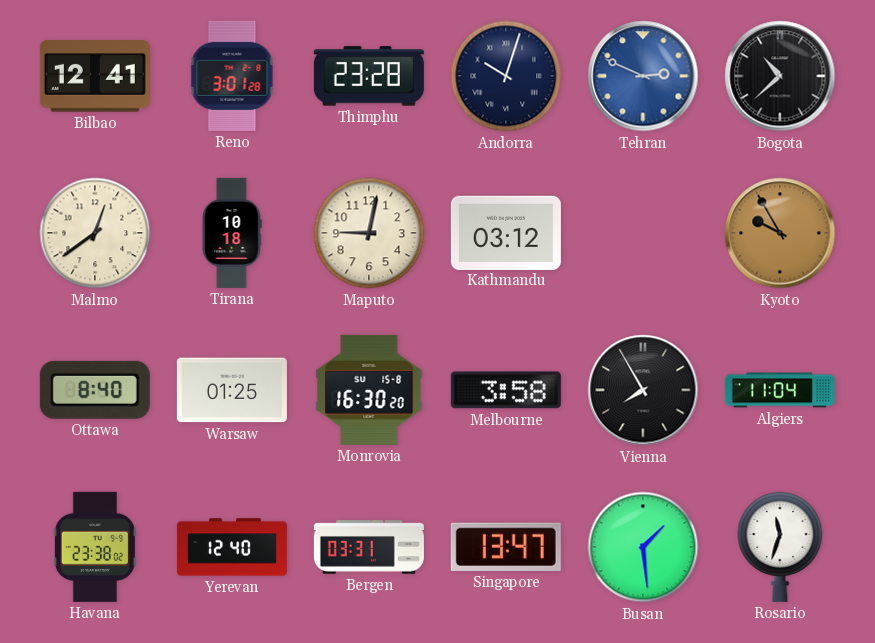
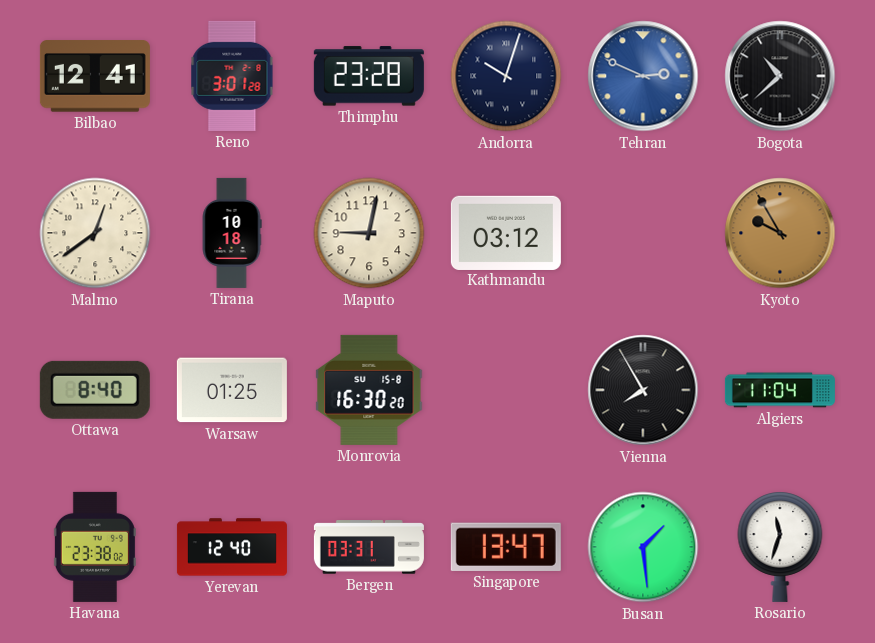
Melbourne: 3:58 -> none
